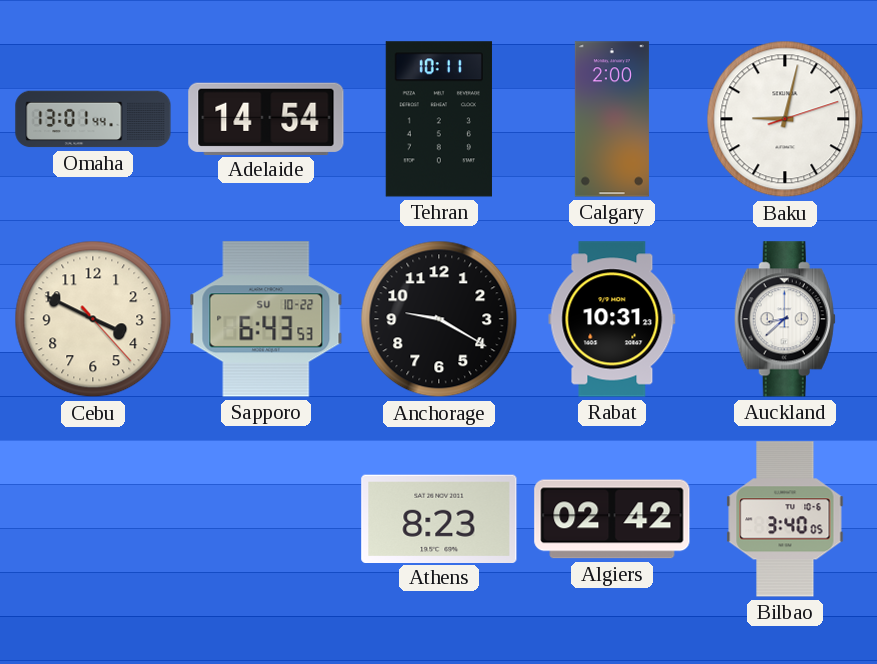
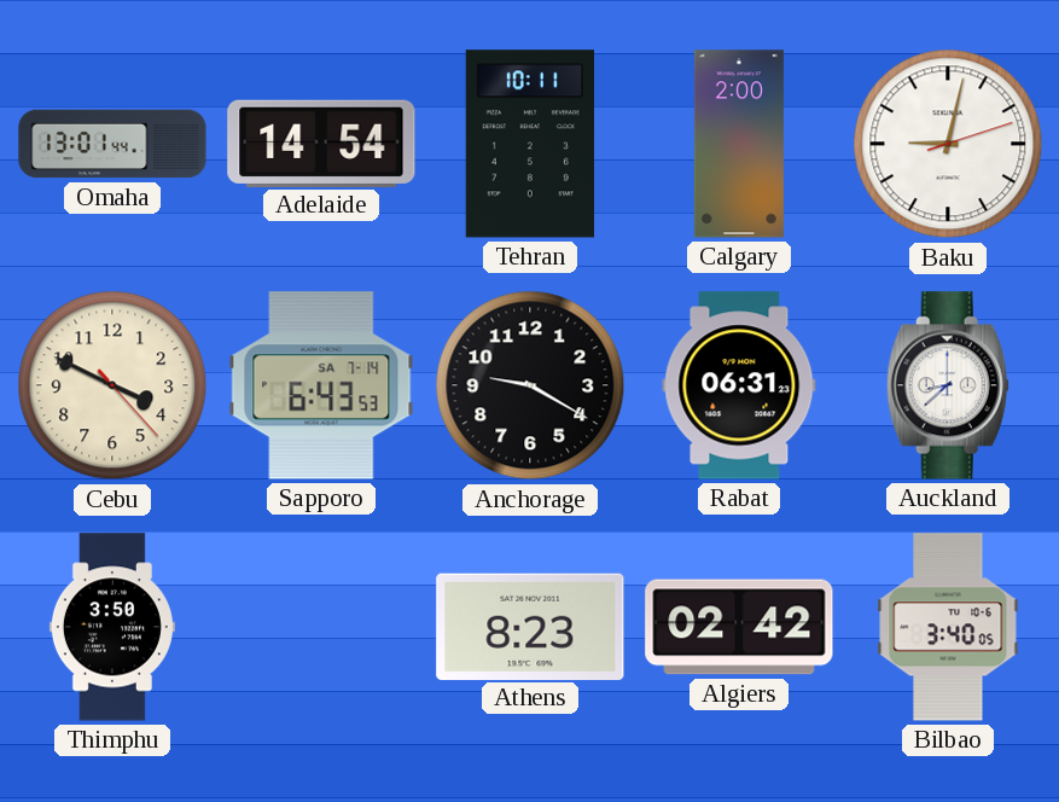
Sapporo date: SU 10-22 -> SA 7-14
Rabat: 10:31 -> 06:31
Thimphu: none -> 3:50
